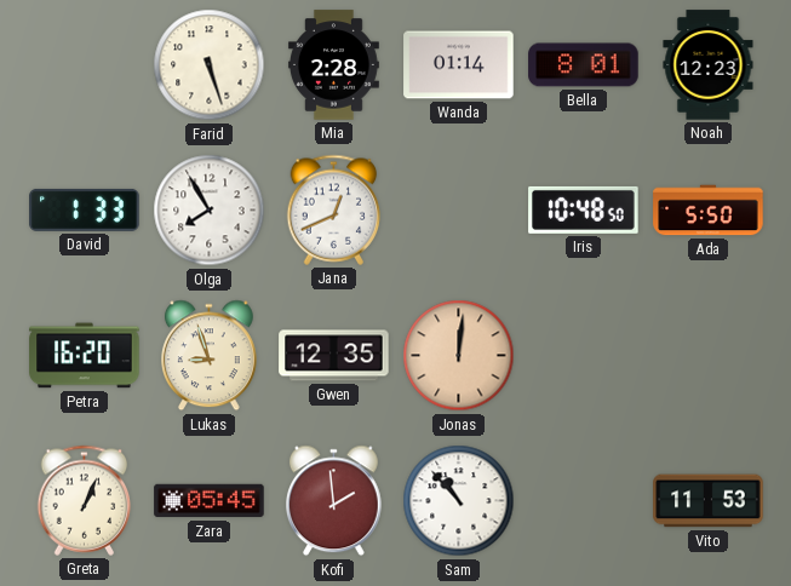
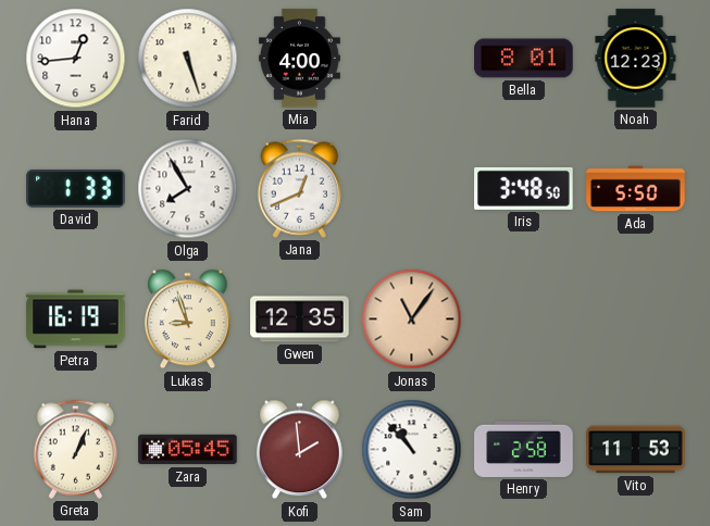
Hana: none -> 12:44
Mia: 2:28 -> 4:00
Wanda: 01:14 -> none
Iris: 10:48 -> 3:48
Petra: 16:20 -> 16:19
Jonas: 12:01 -> 11:06
Henry: none -> 2:58
